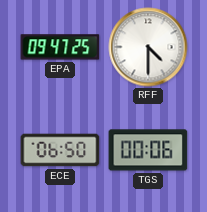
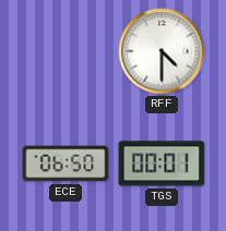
EPA: 09:47 -> none
TGS: 00:06 -> 00:01
